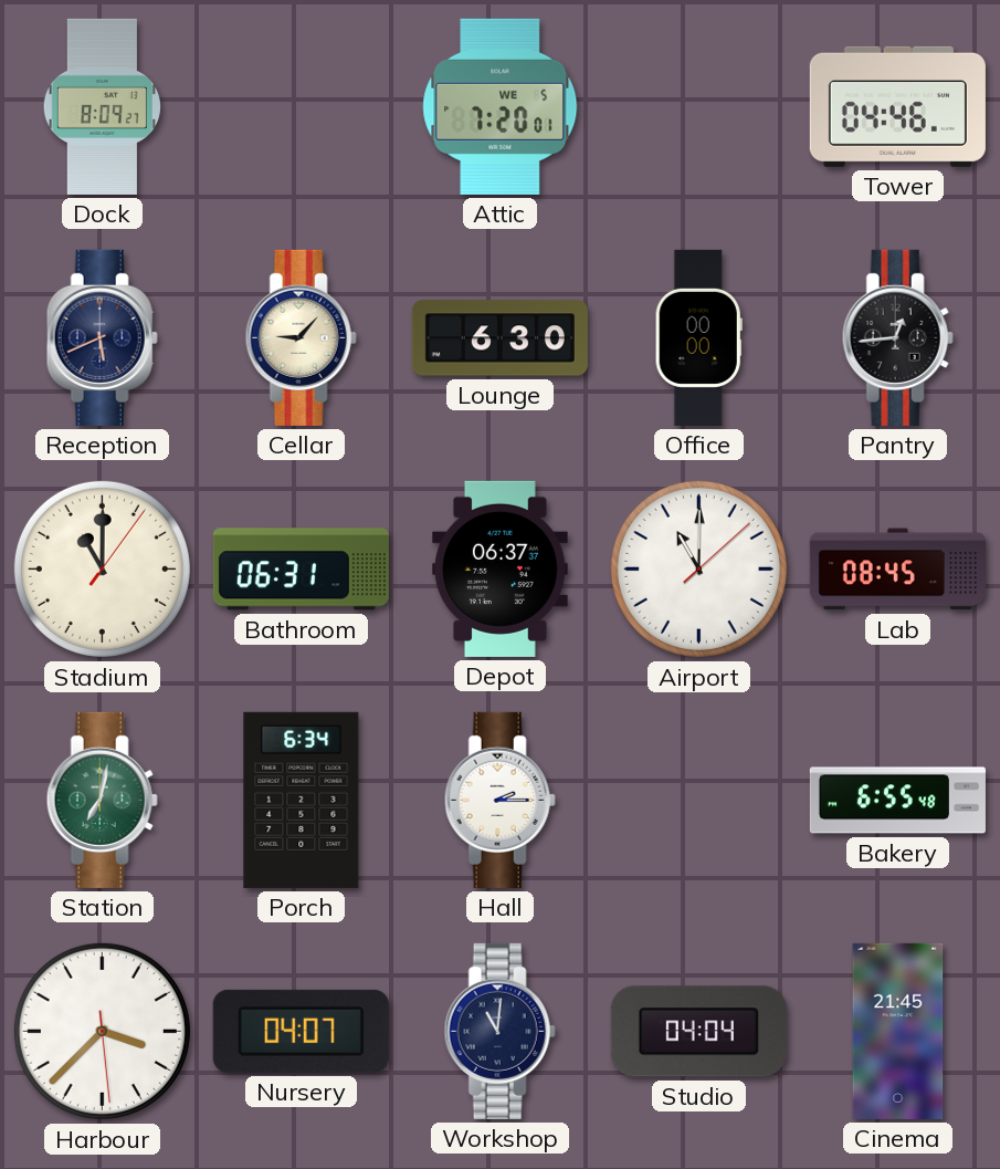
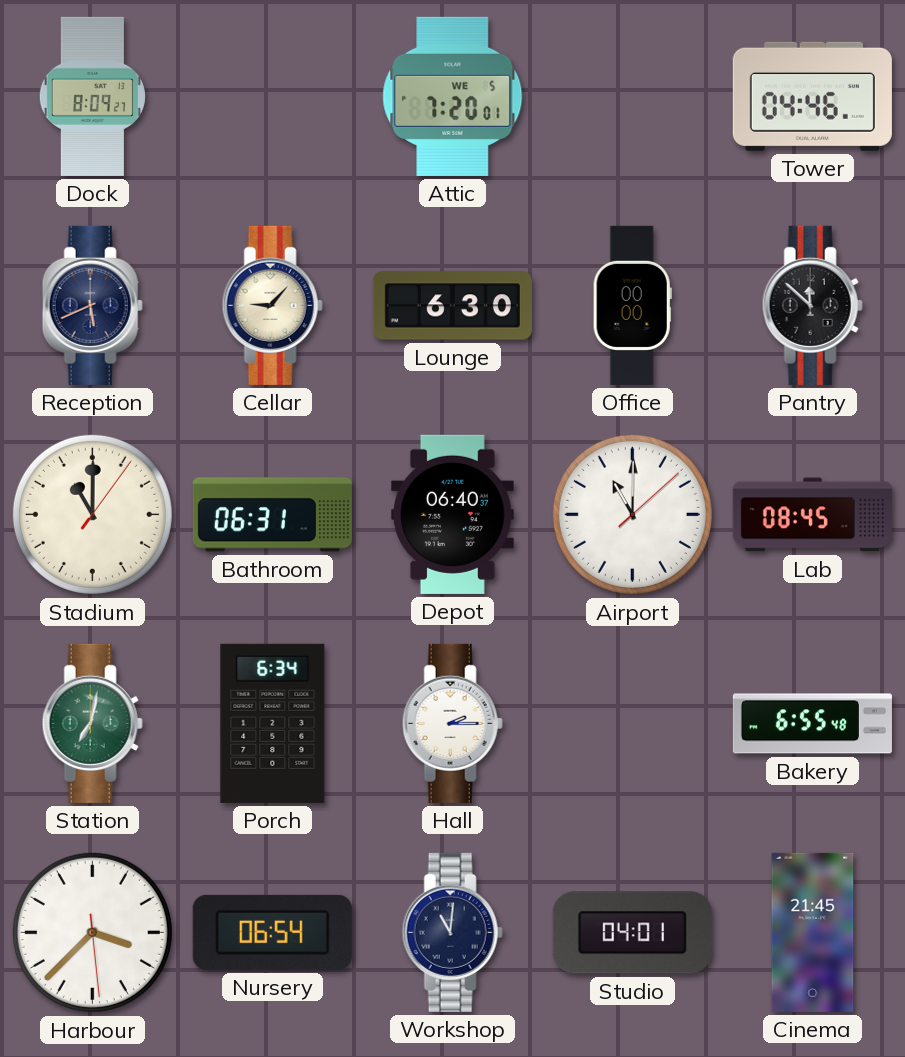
Pantry: 12:44 -> 11:52
Depot: 06:37 -> 06:40
Nursery: 04:07 -> 06:54
Studio: 04:04 -> 04:01
